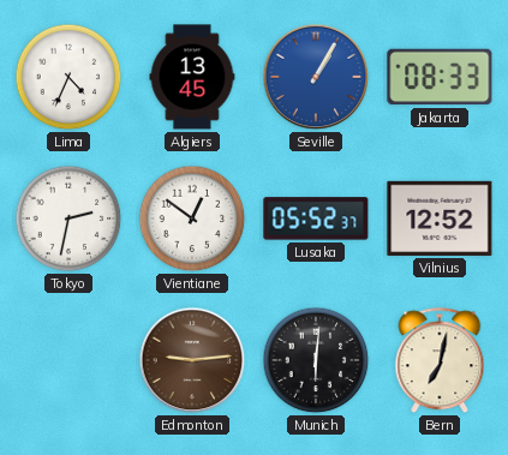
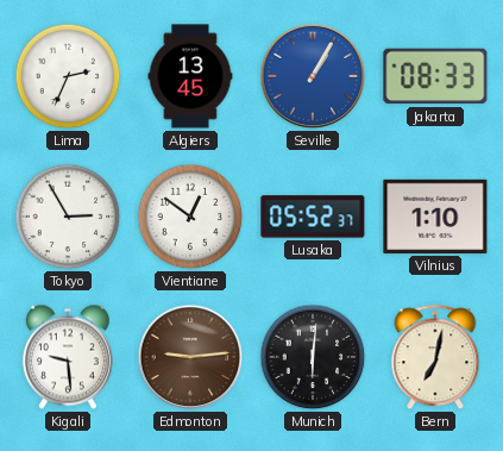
Lima: 4:34 -> 2:34
Tokyo: 2:32 -> 2:55
Vilnius: 12:52 -> 1:10
Kigali: none -> 9:29
